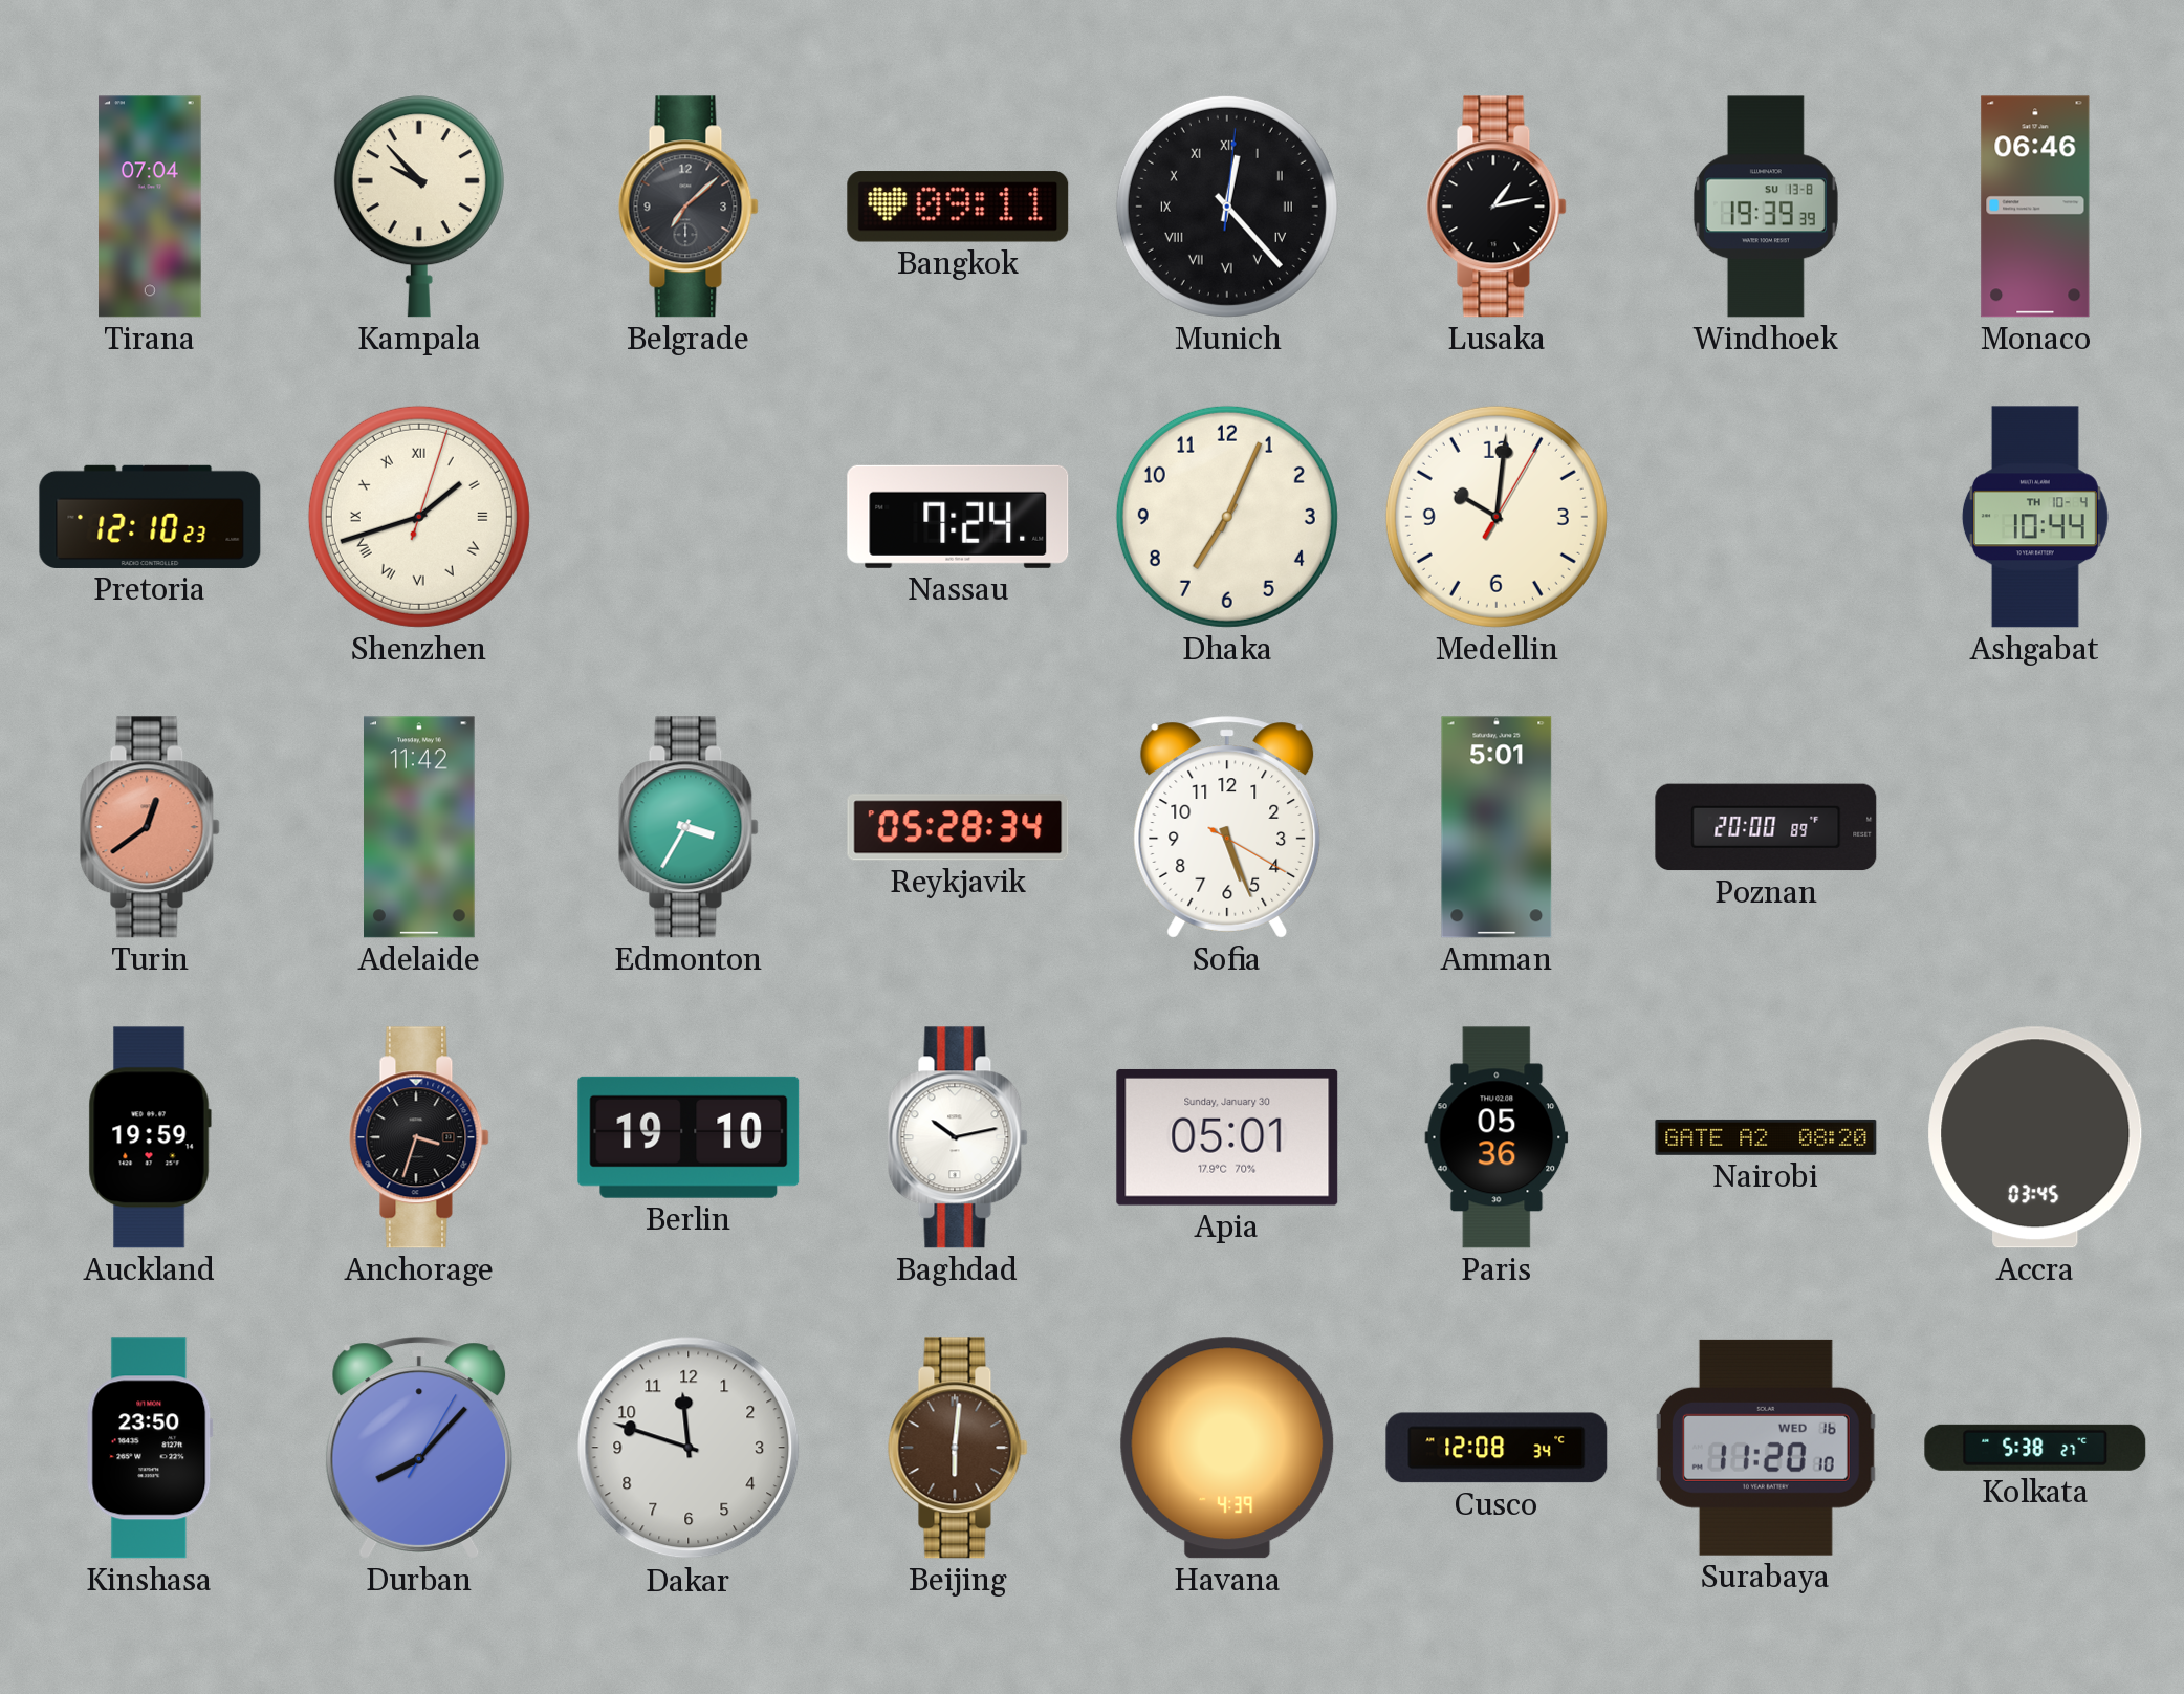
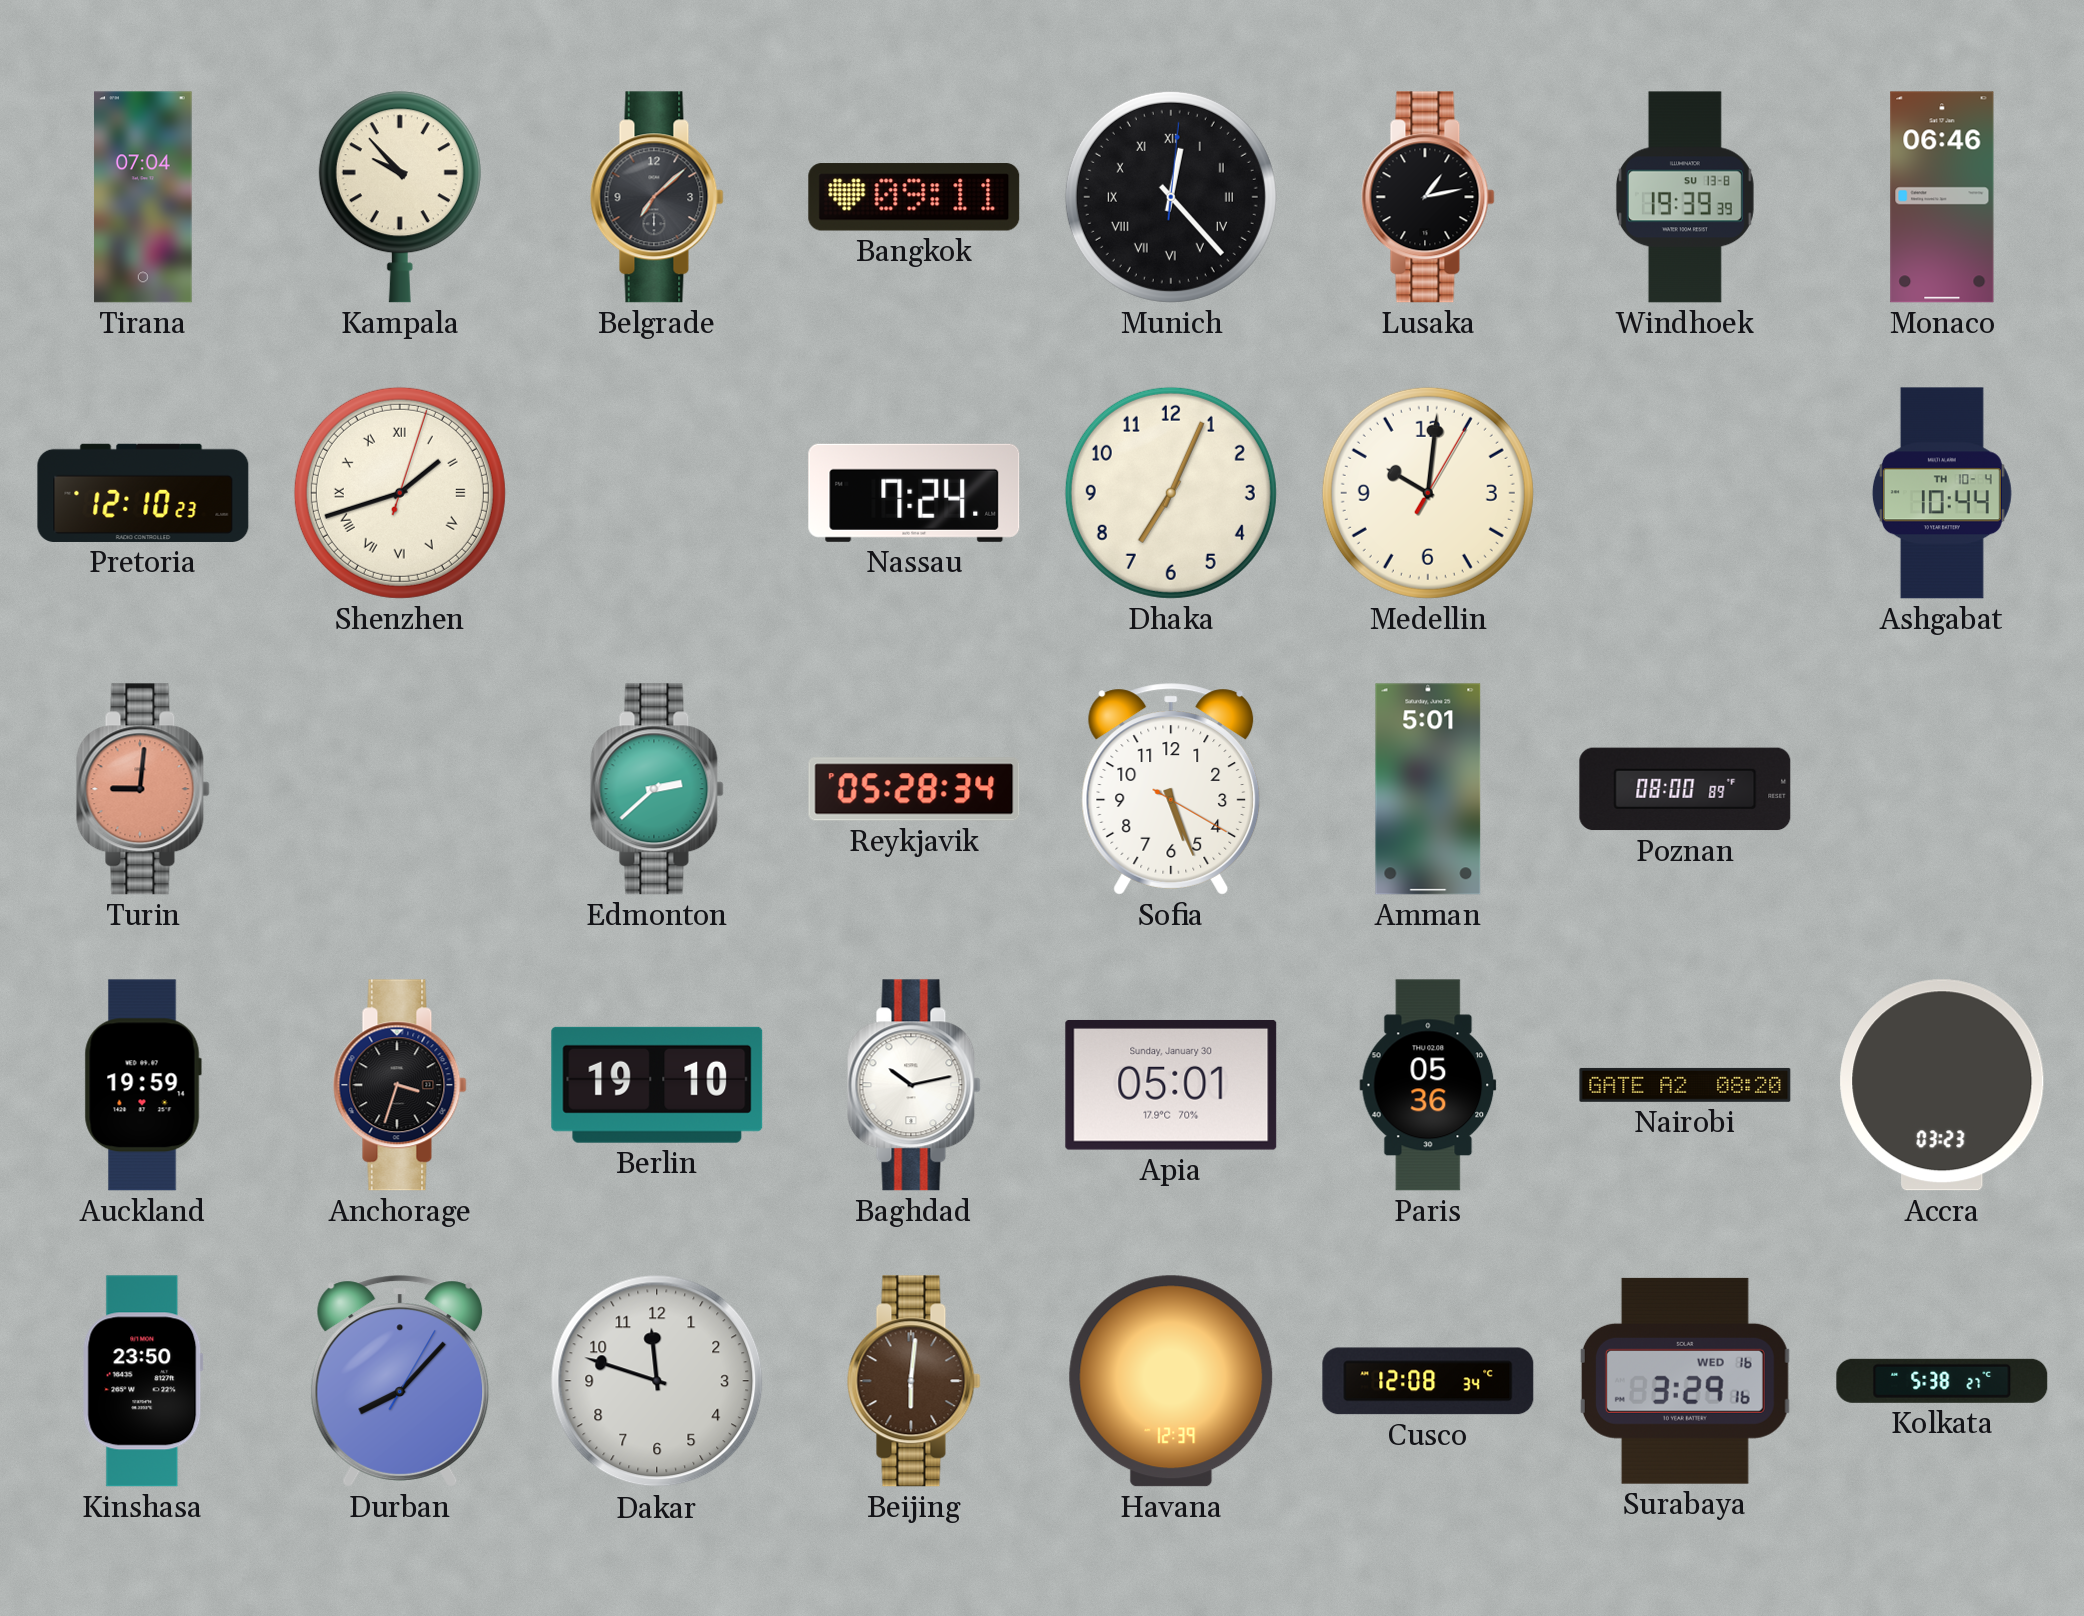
Turin: 12:39 -> 9:01
Adelaide: 11:42 -> none
Edmonton: 3:35 -> 2:38
Poznan: 20:00 -> 08:00
Accra: 03:45 -> 03:23
Havana: 4:39 -> 12:39
Surabaya: 11:20 -> 3:29
